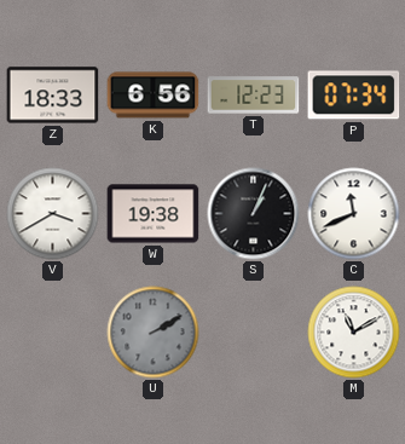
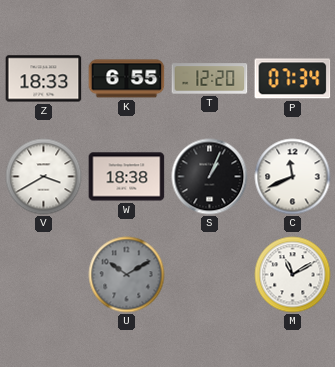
K: 6:56 -> 6:55
T: 12:23 -> 12:20
W: 19:38 -> 18:38
U: 2:10 -> 10:10
